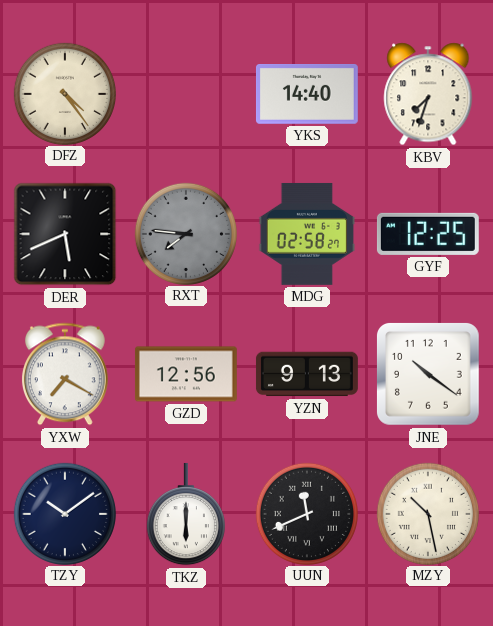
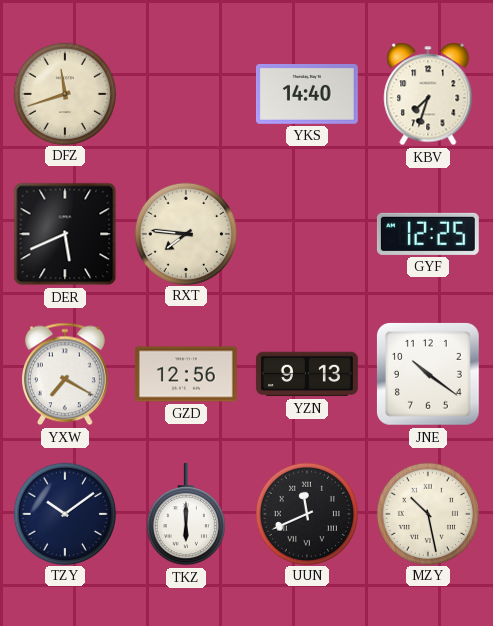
DFZ: 4:24 -> 11:42
RXT dial: grey -> cream
MDG: 02:58 -> none
